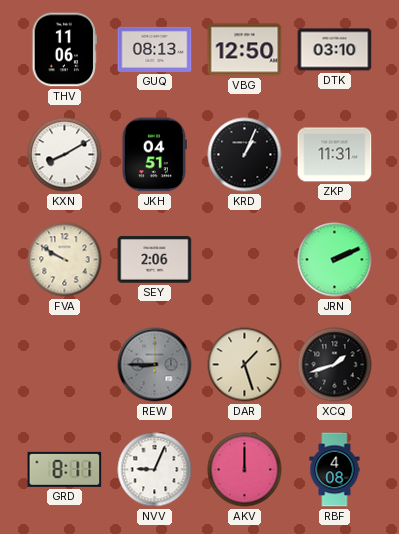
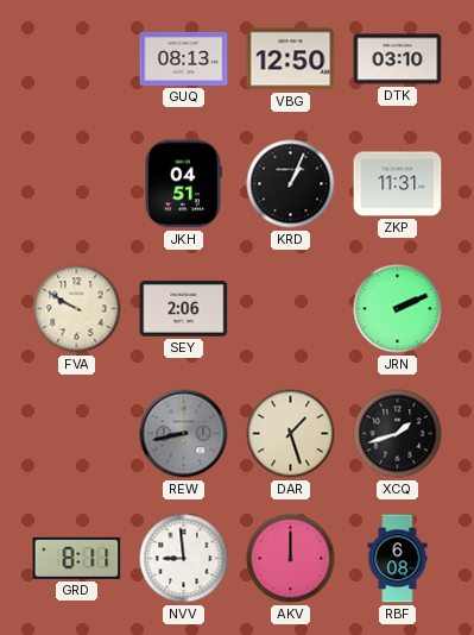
THV: 11:06 -> none
KXN: 8:10 -> none
REW: 8:45 -> 8:43
NVV: 9:04 -> 8:59
RBF: 4:08 -> 6:08
